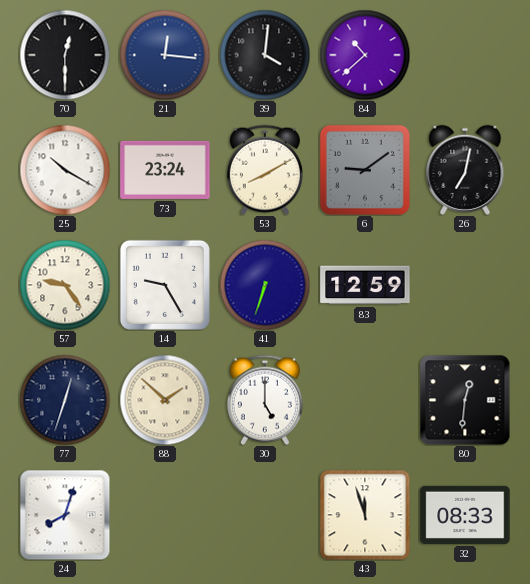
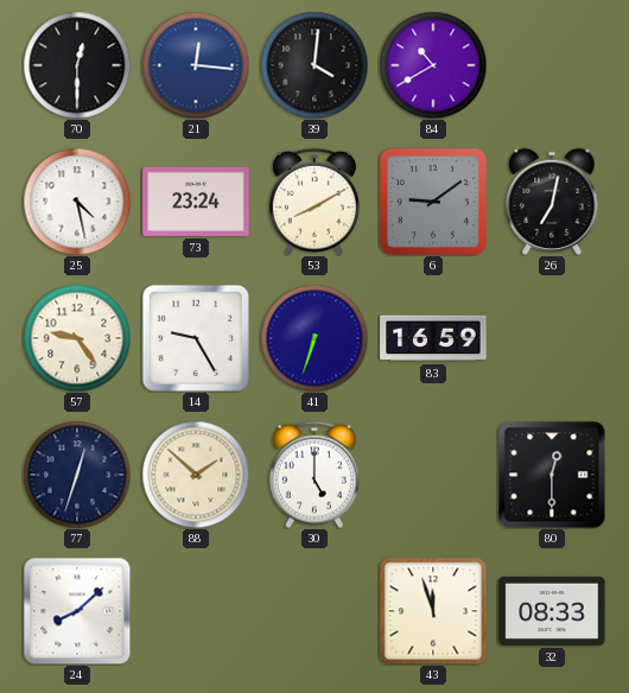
84: 10:38 -> 10:40
25: 10:20 -> 4:28
83: 12:59 -> 16:59
80: 12:31 -> 12:30
24: 8:03 -> 8:08
